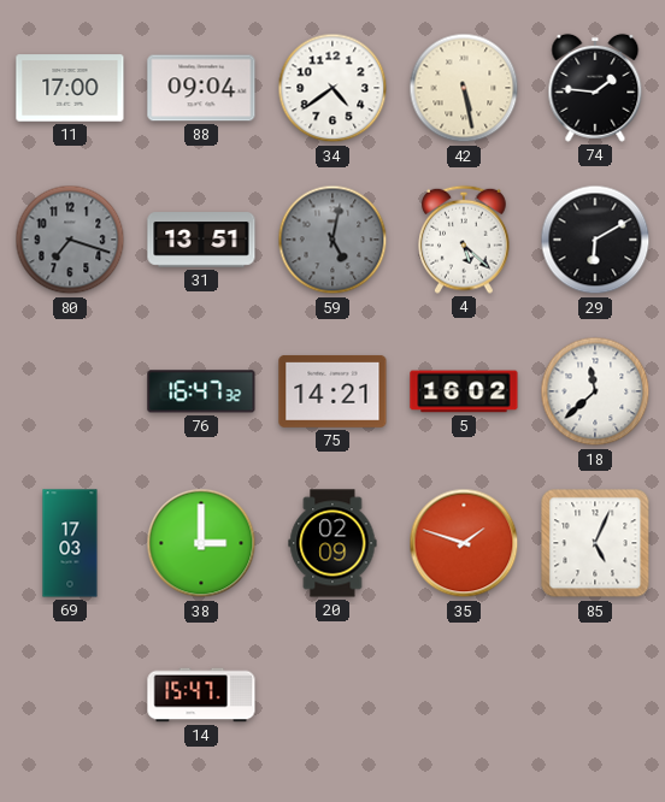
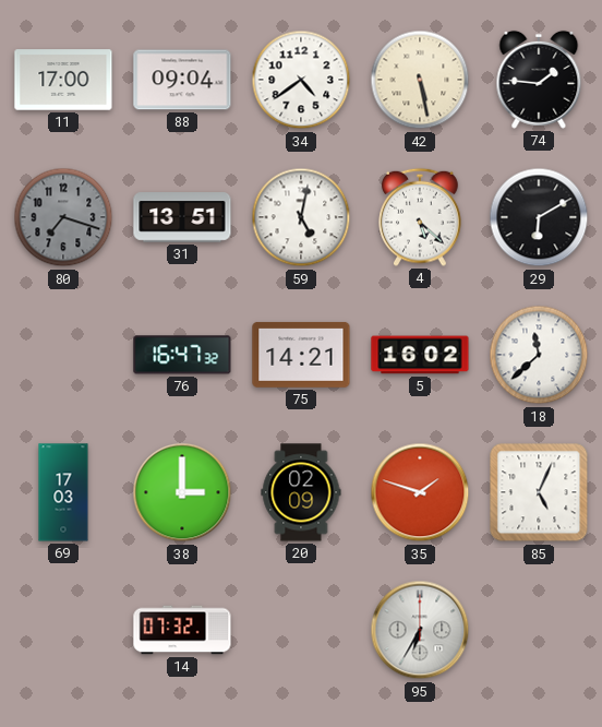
59 dial: grey -> white
14: 15:47 -> 07:32
95: none -> 6:35
